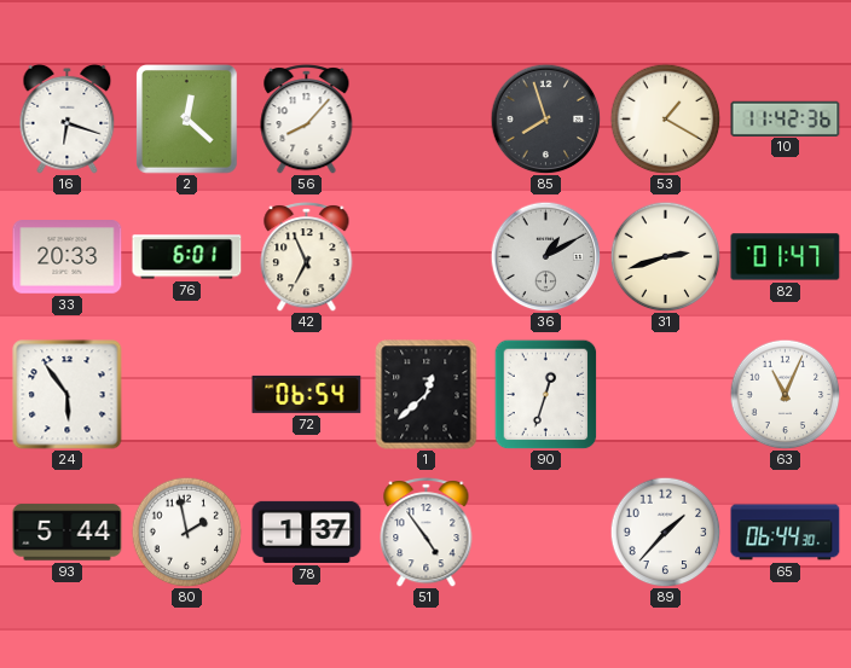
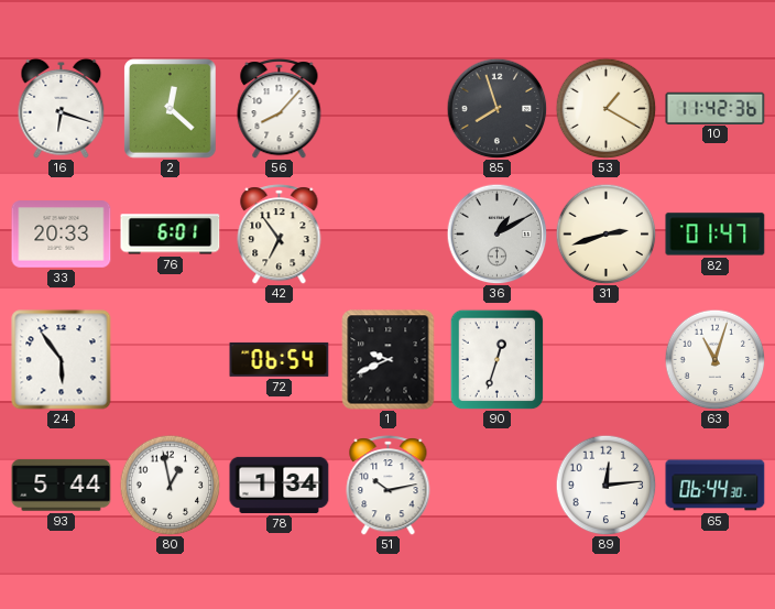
42: 6:56 -> 6:54
1: 12:38 -> 9:41
63: 11:04 -> 11:03
80: 1:58 -> 12:58
78: 1:37 -> 1:34
51: 4:54 -> 10:13
89: 1:37 -> 12:14
